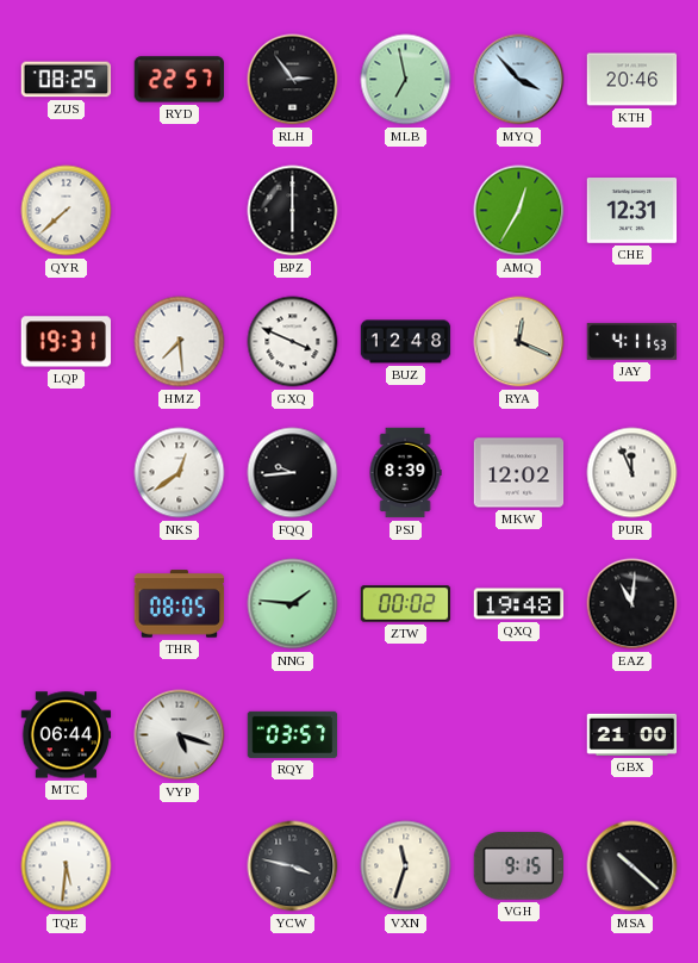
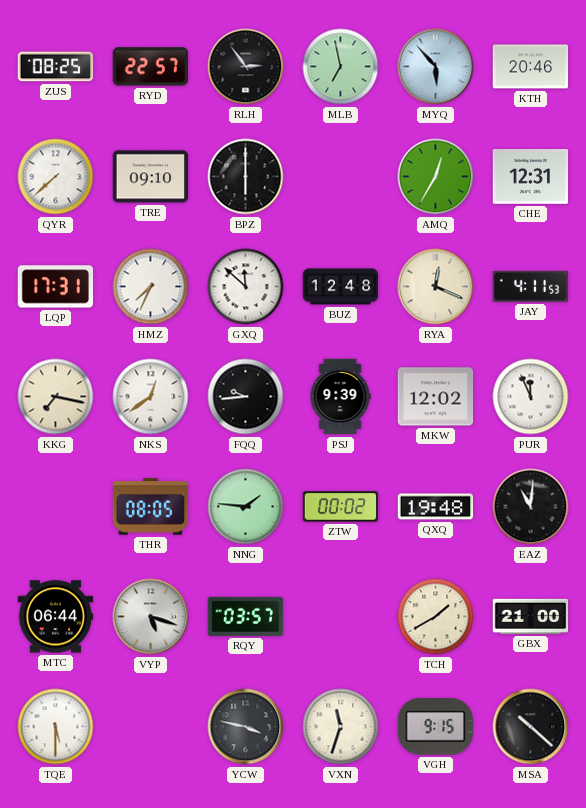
MYQ: 3:53 -> 5:53
TRE: none -> 09:10
LQP: 19:31 -> 17:31
HMZ: 7:29 -> 7:34
GXQ: 3:49 -> 11:52
KKG: none -> 7:17
PSJ: 8:39 -> 9:39
TCH: none -> 1:40
TQE: 5:31 -> 5:30
